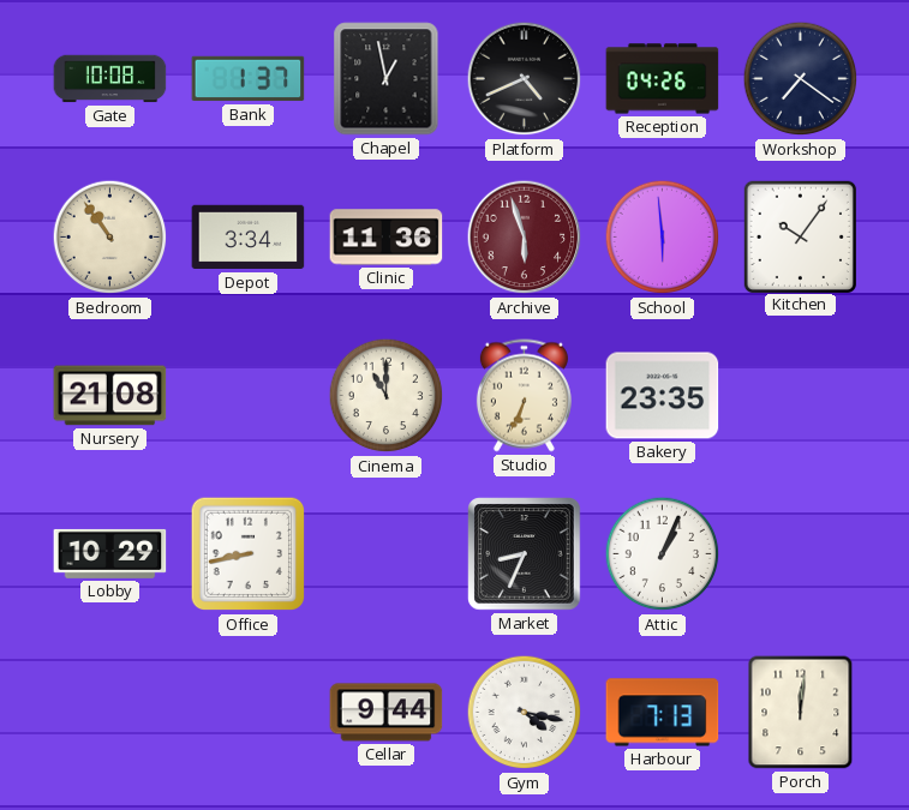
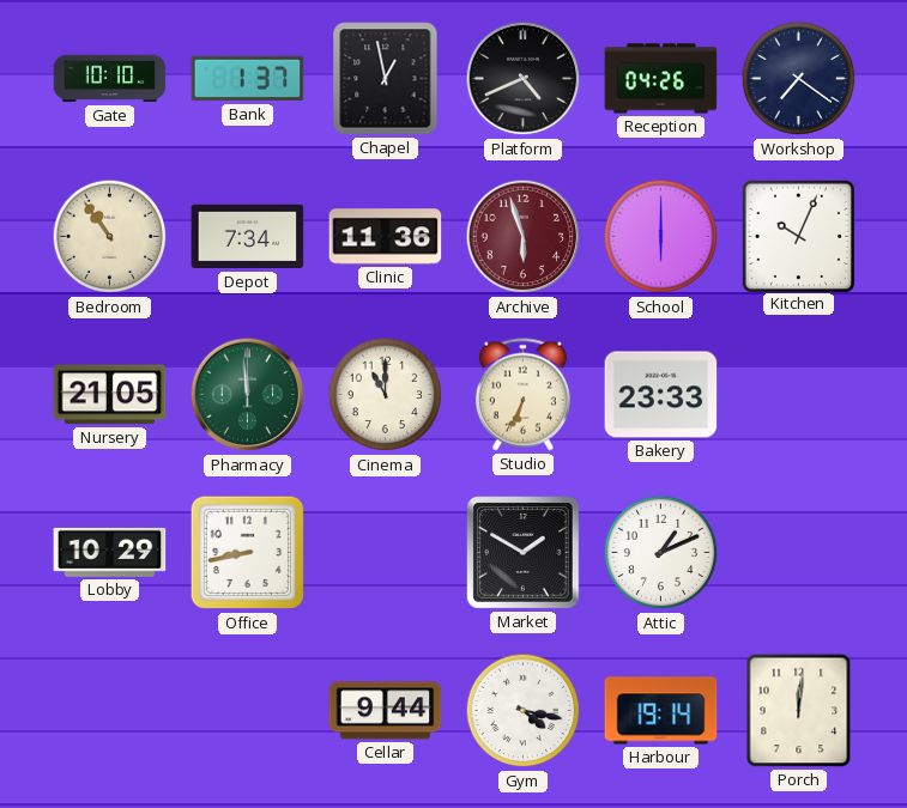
Gate: 10:08 -> 10:10
Depot: 3:34 -> 7:34
School: 5:59 -> 6:00
Kitchen: 10:06 -> 10:04
Nursery: 21:08 -> 21:05
Pharmacy: none -> 11:59
Bakery: 23:35 -> 23:33
Market: 8:34 -> 1:50
Attic: 1:04 -> 1:11
Harbour: 7:13 -> 19:14
